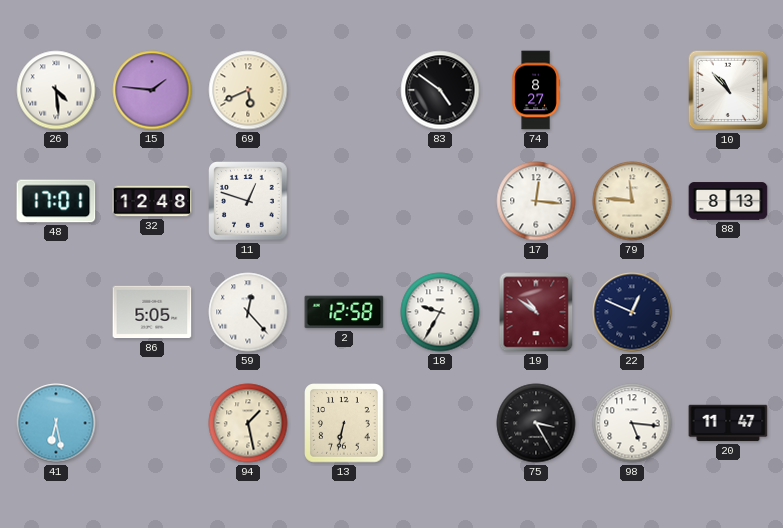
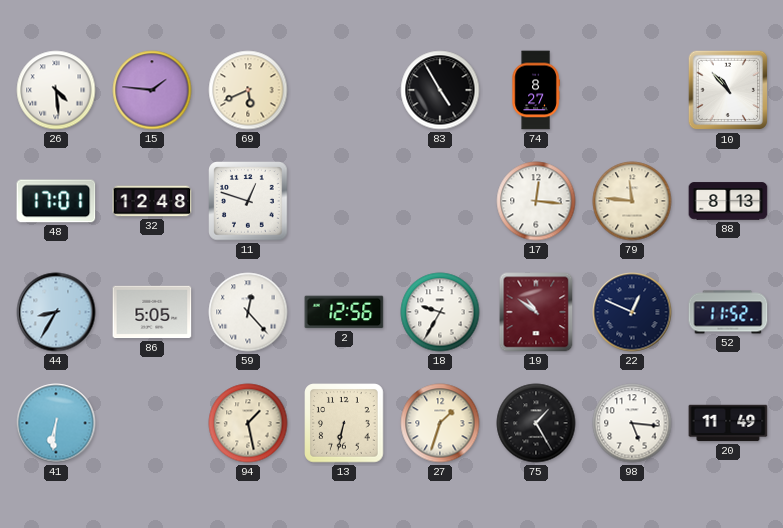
83: 4:51 -> 4:55
44: none -> 8:35
2: 12:58 -> 12:56
52: none -> 11:52
41: 6:28 -> 6:31
27: none -> 1:33
75: 3:25 -> 1:25
20: 11:47 -> 11:49
